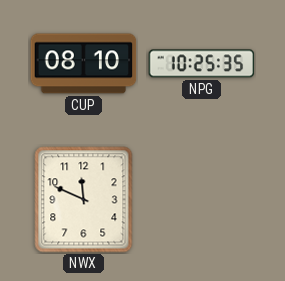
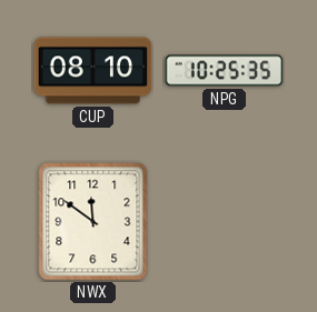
NWX: 11:49 -> 11:51
